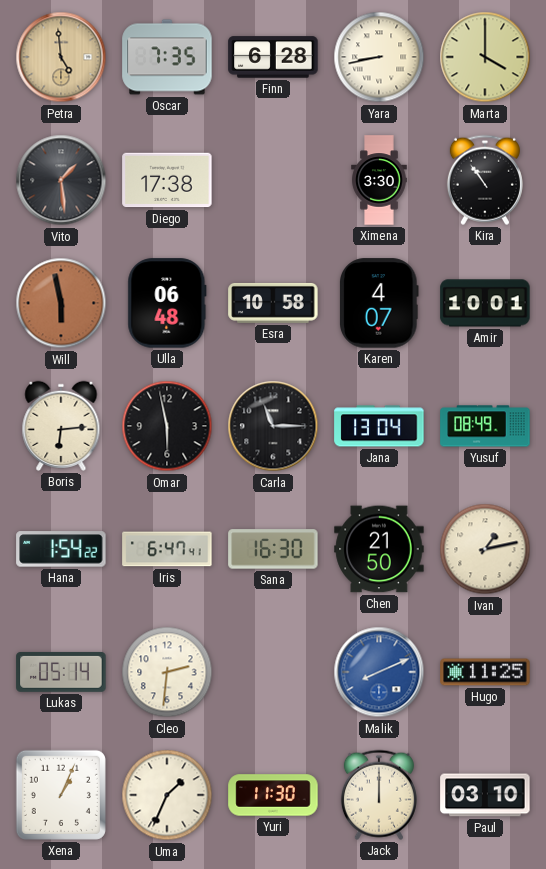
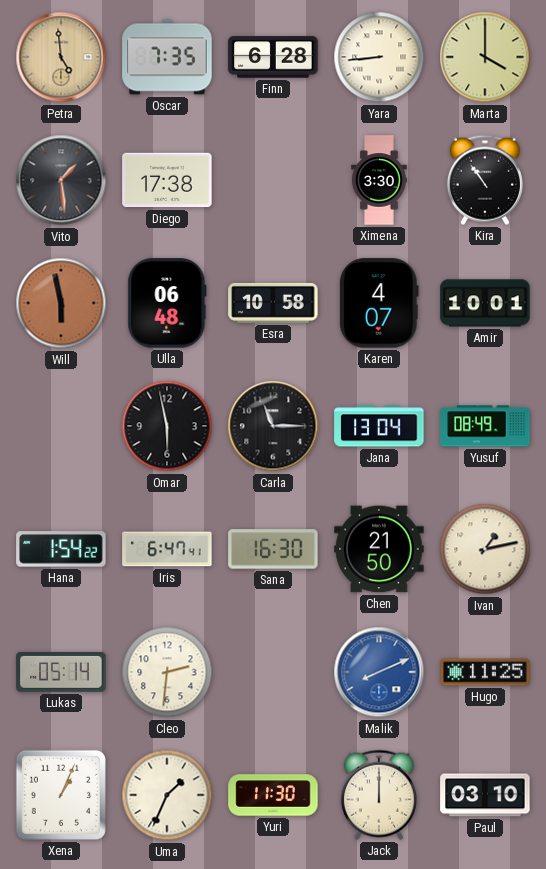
Yara: 8:43 -> 8:44
Boris: 6:14 -> none
